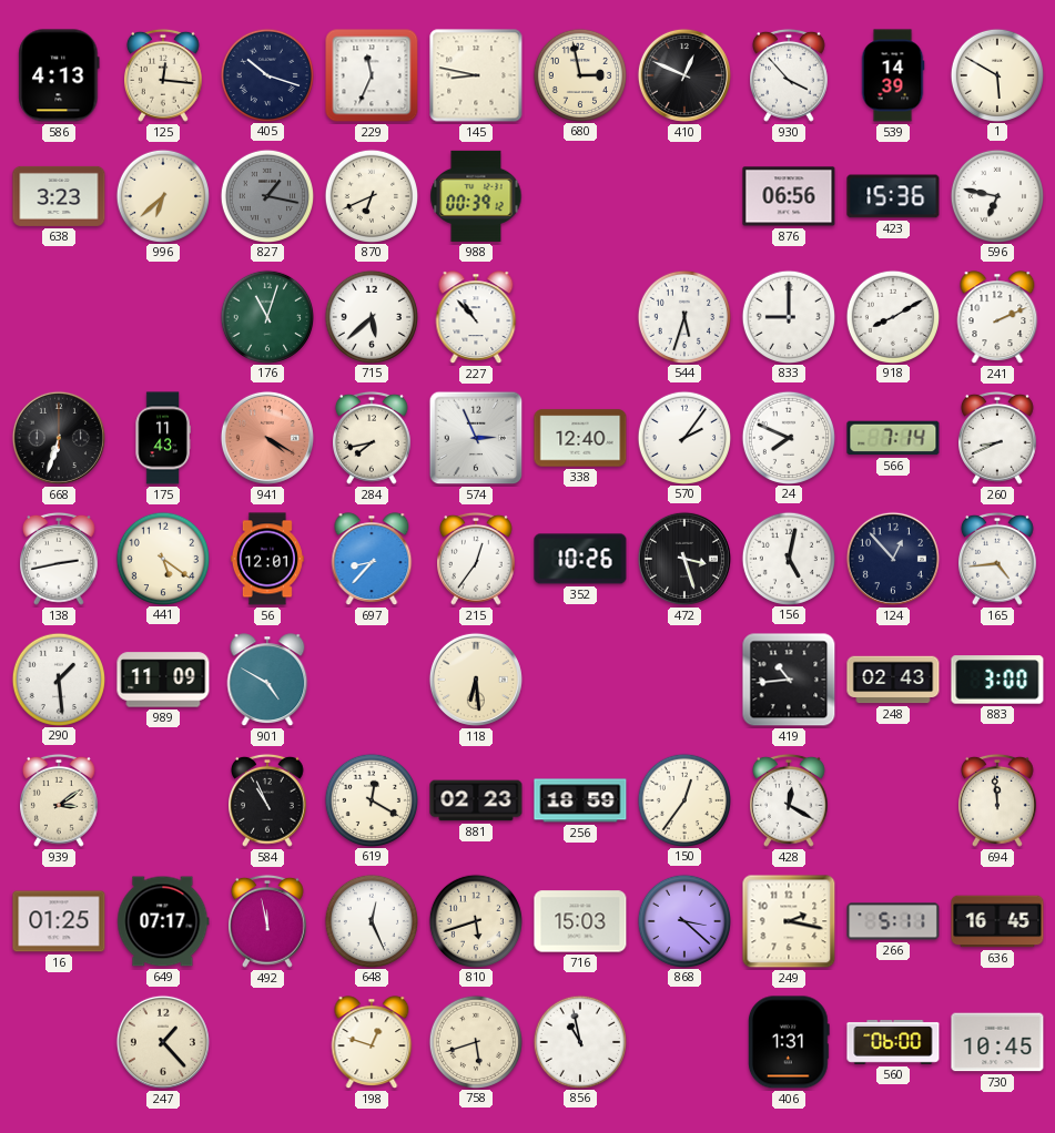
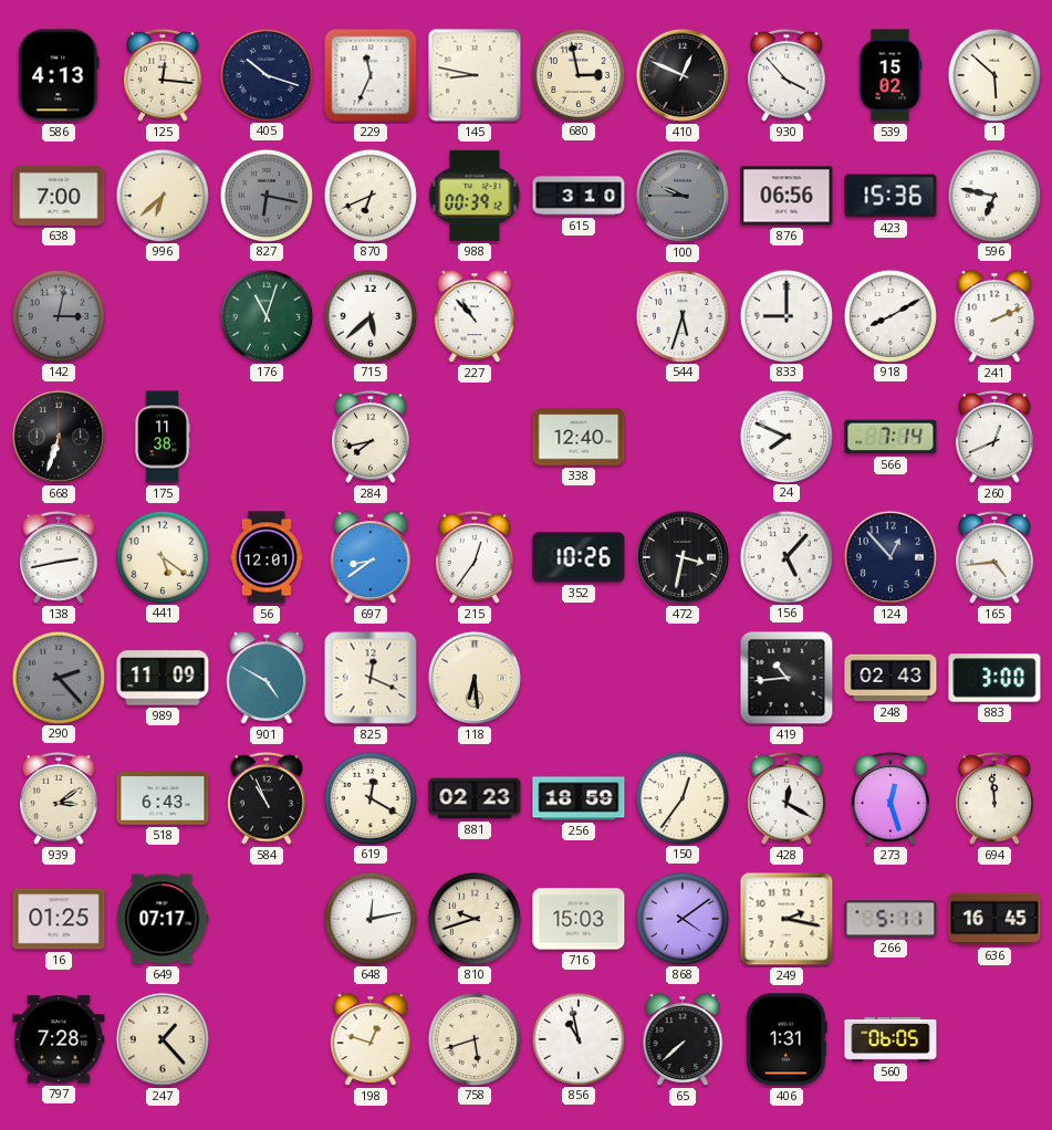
539: 14:39 -> 15:02
1: 5:50 -> 5:52
638: 3:23 -> 7:00
827: 1:17 -> 6:17
615: none -> 3:10
100: none -> 9:45
142: none -> 3:02
175: 11:43 -> 11:38
941: 4:20 -> none
574: 2:56 -> none
570: 2:06 -> none
260: 8:41 -> 12:41
697: 8:37 -> 8:39
472: 3:27 -> 3:32
156: 5:02 -> 5:07
290: 1:29 -> 2:23
290 dial: white -> grey
825: none -> 12:19
518: none -> 6:43
273: none -> 12:27
492: 11:58 -> none
648: 12:26 -> 12:13
810: 5:42 -> 9:42
868: 3:22 -> 4:09
797: none -> 7:28
65: none -> 7:38
560: 06:00 -> 06:05
730: 10:45 -> none
